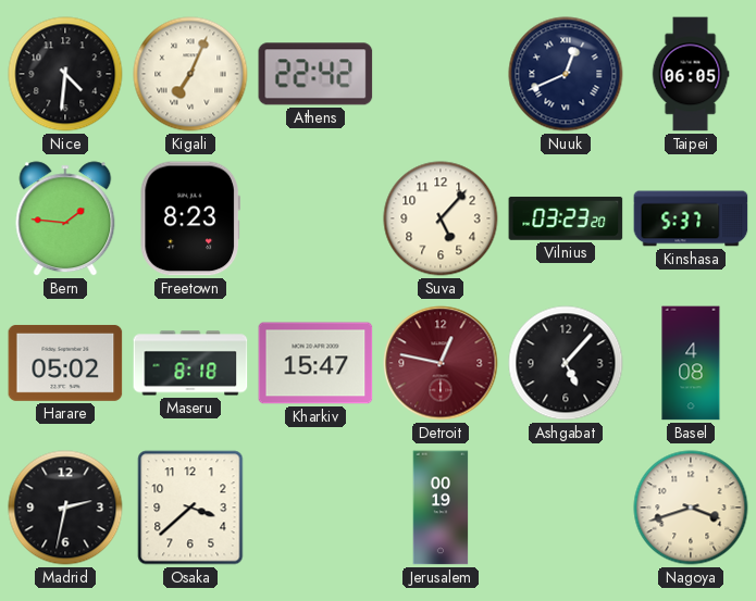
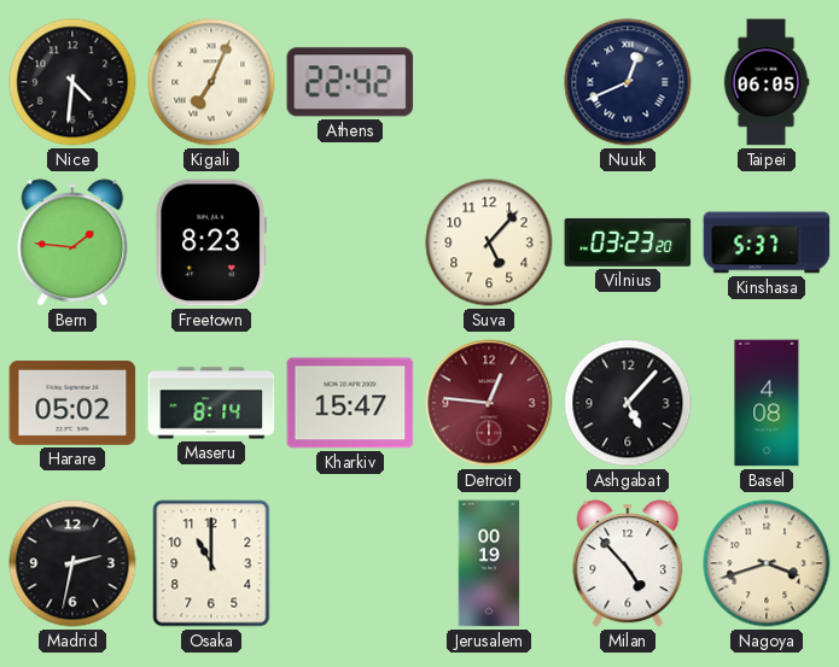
Maseru: 8:18 -> 8:14
Detroit: 12:47 -> 12:46
Osaka: 3:38 -> 11:00
Milan: none -> 4:53
